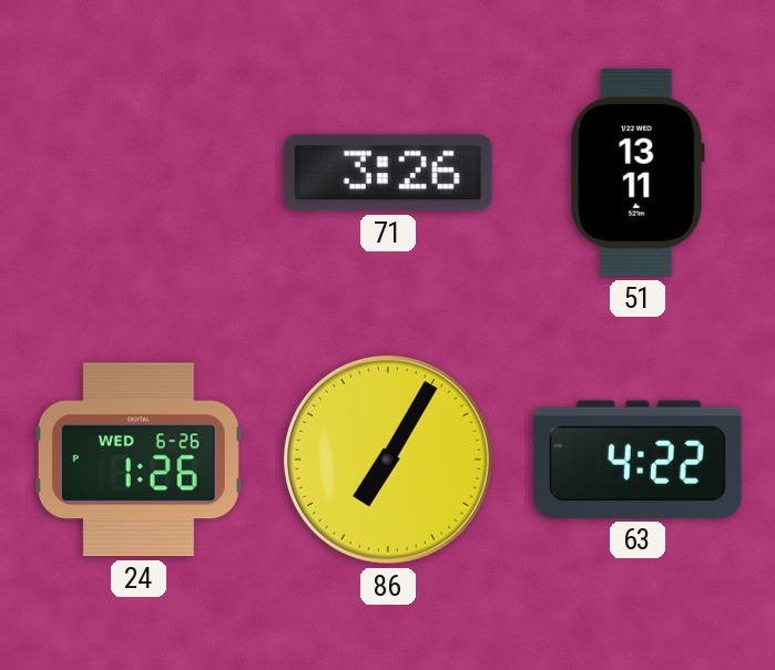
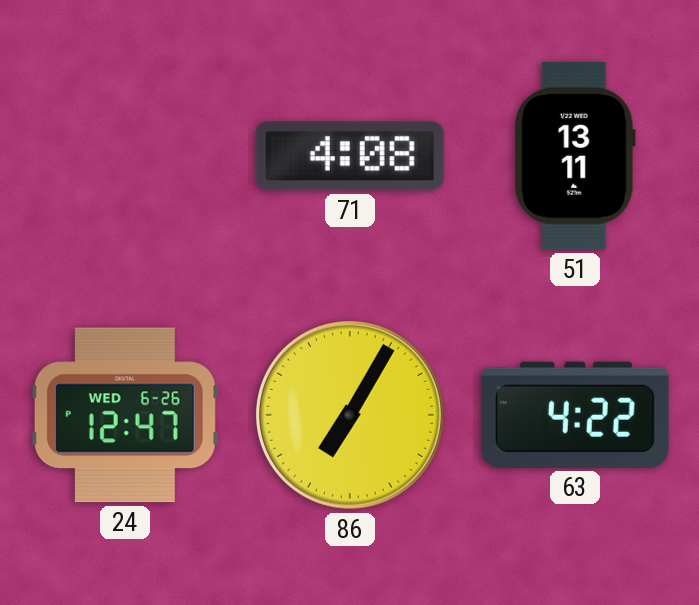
71: 3:26 -> 4:08
24: 1:26 -> 12:47
